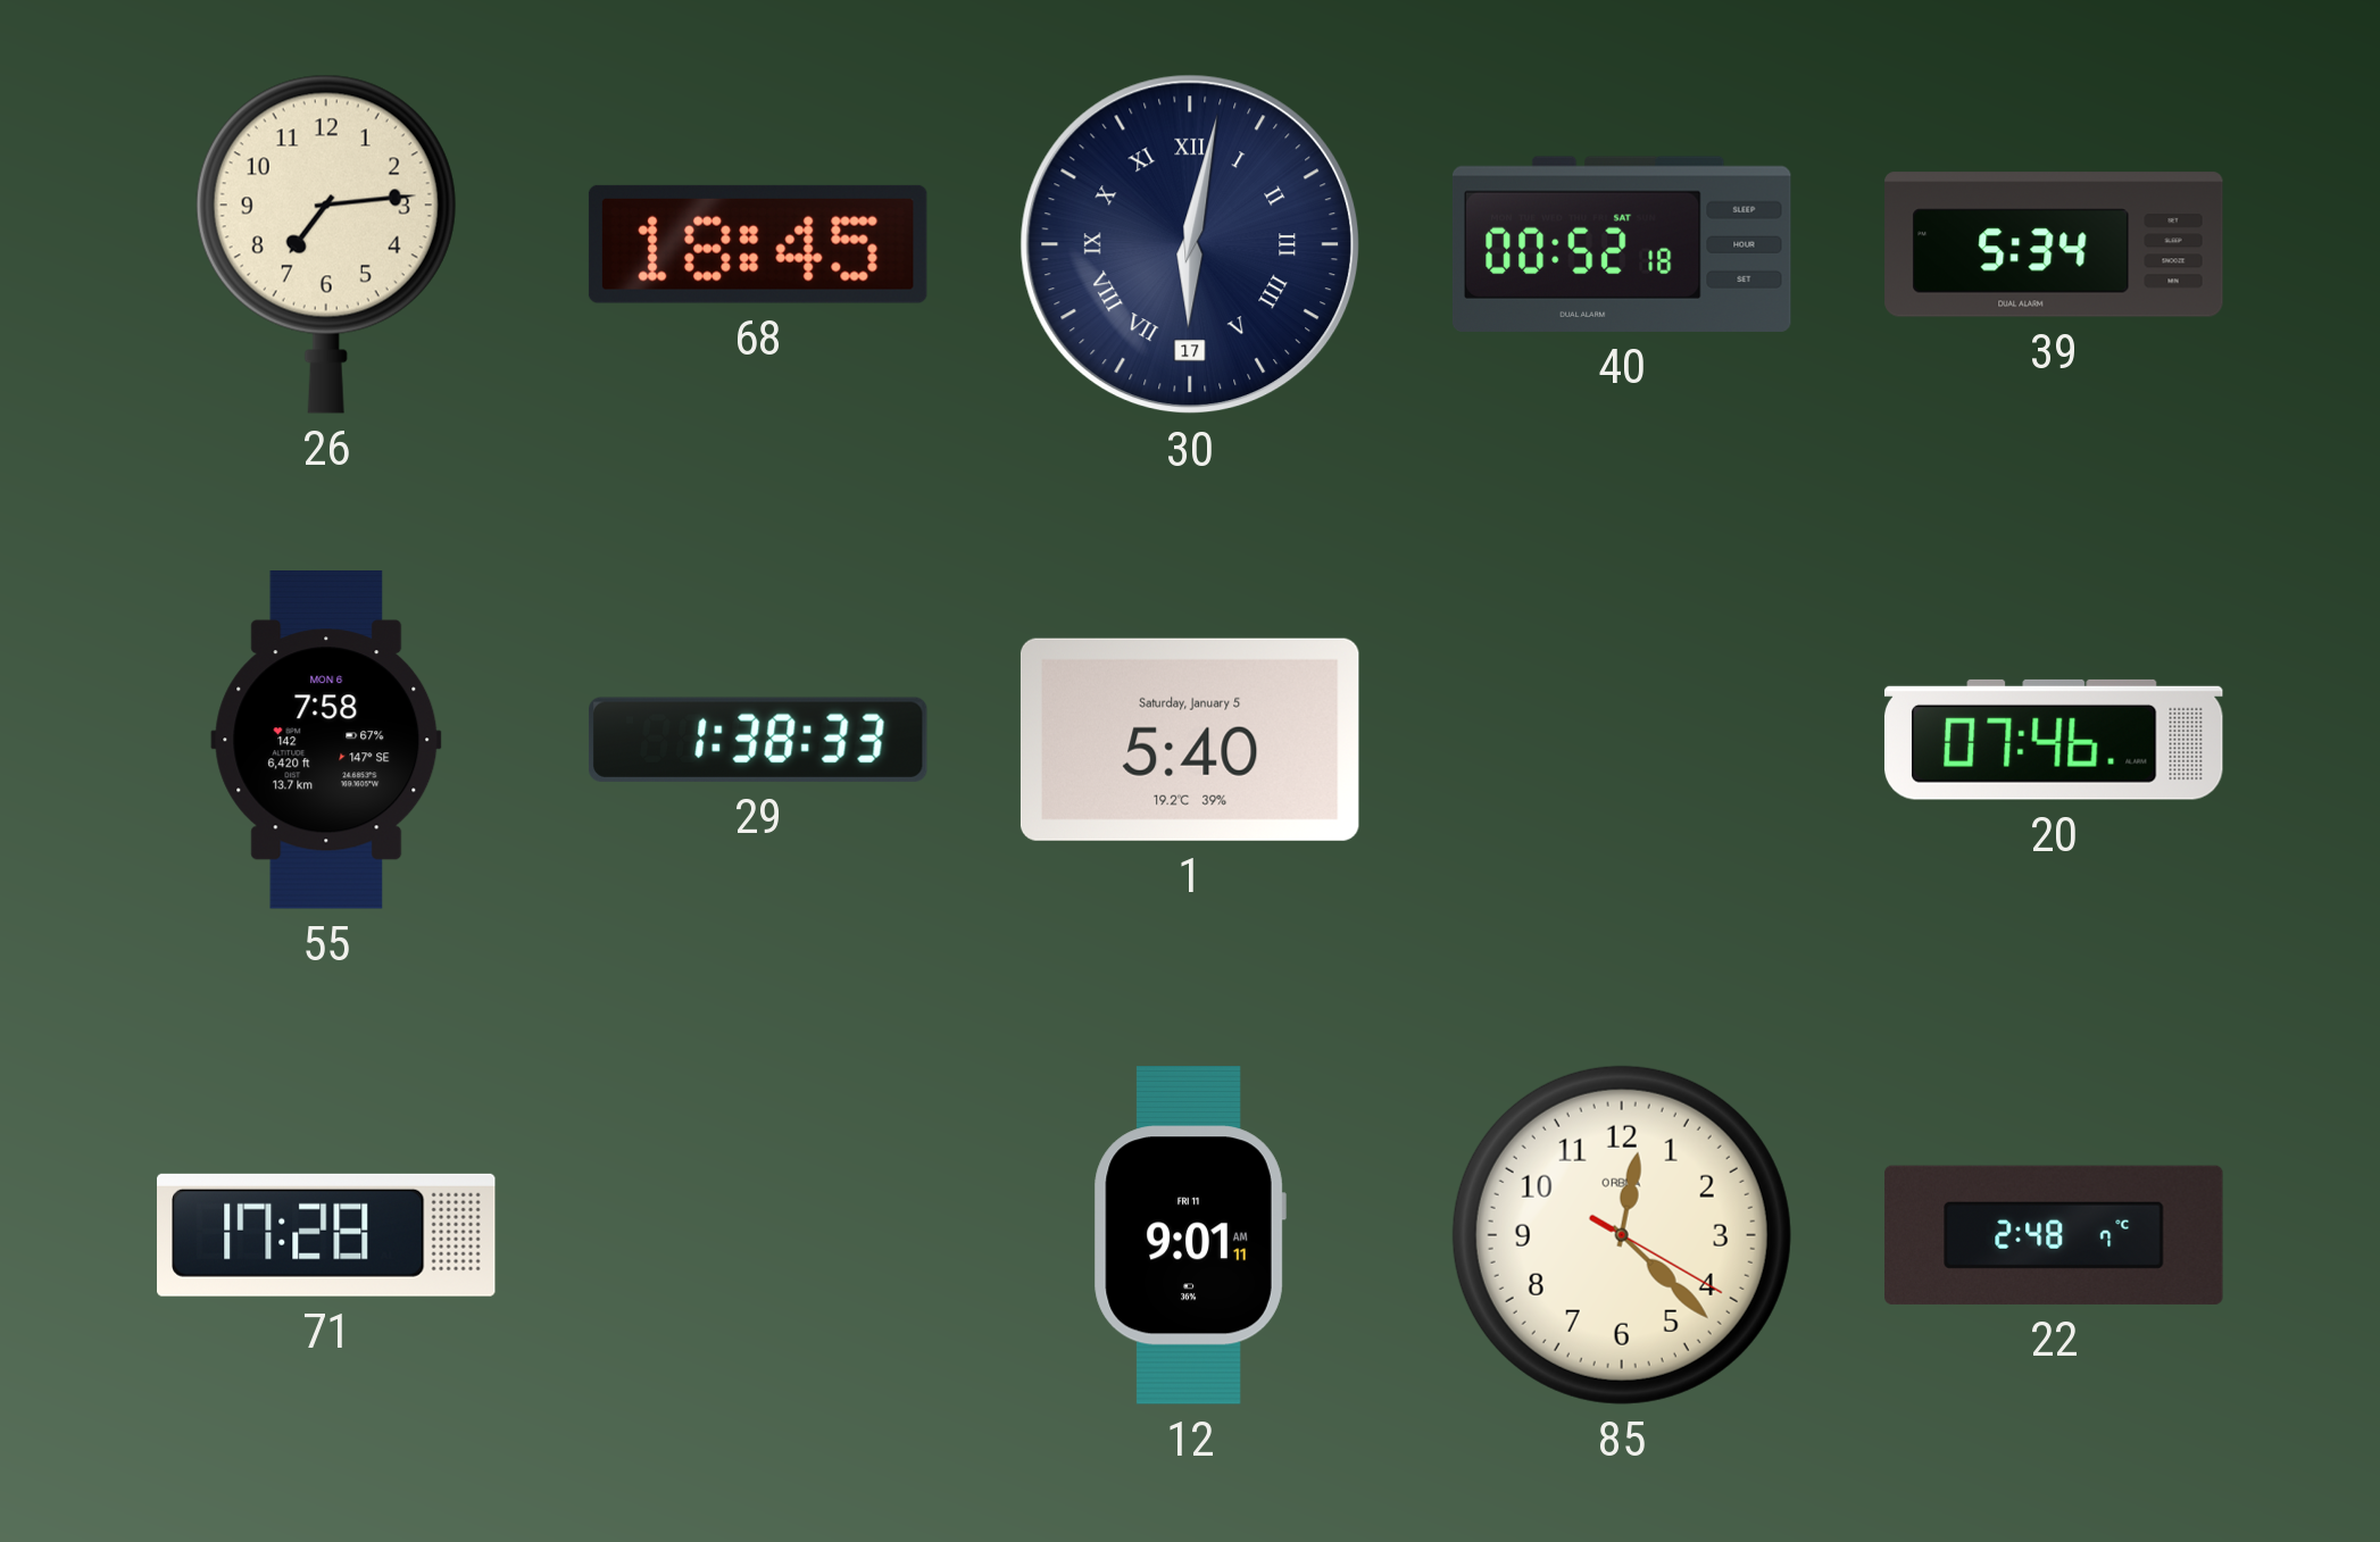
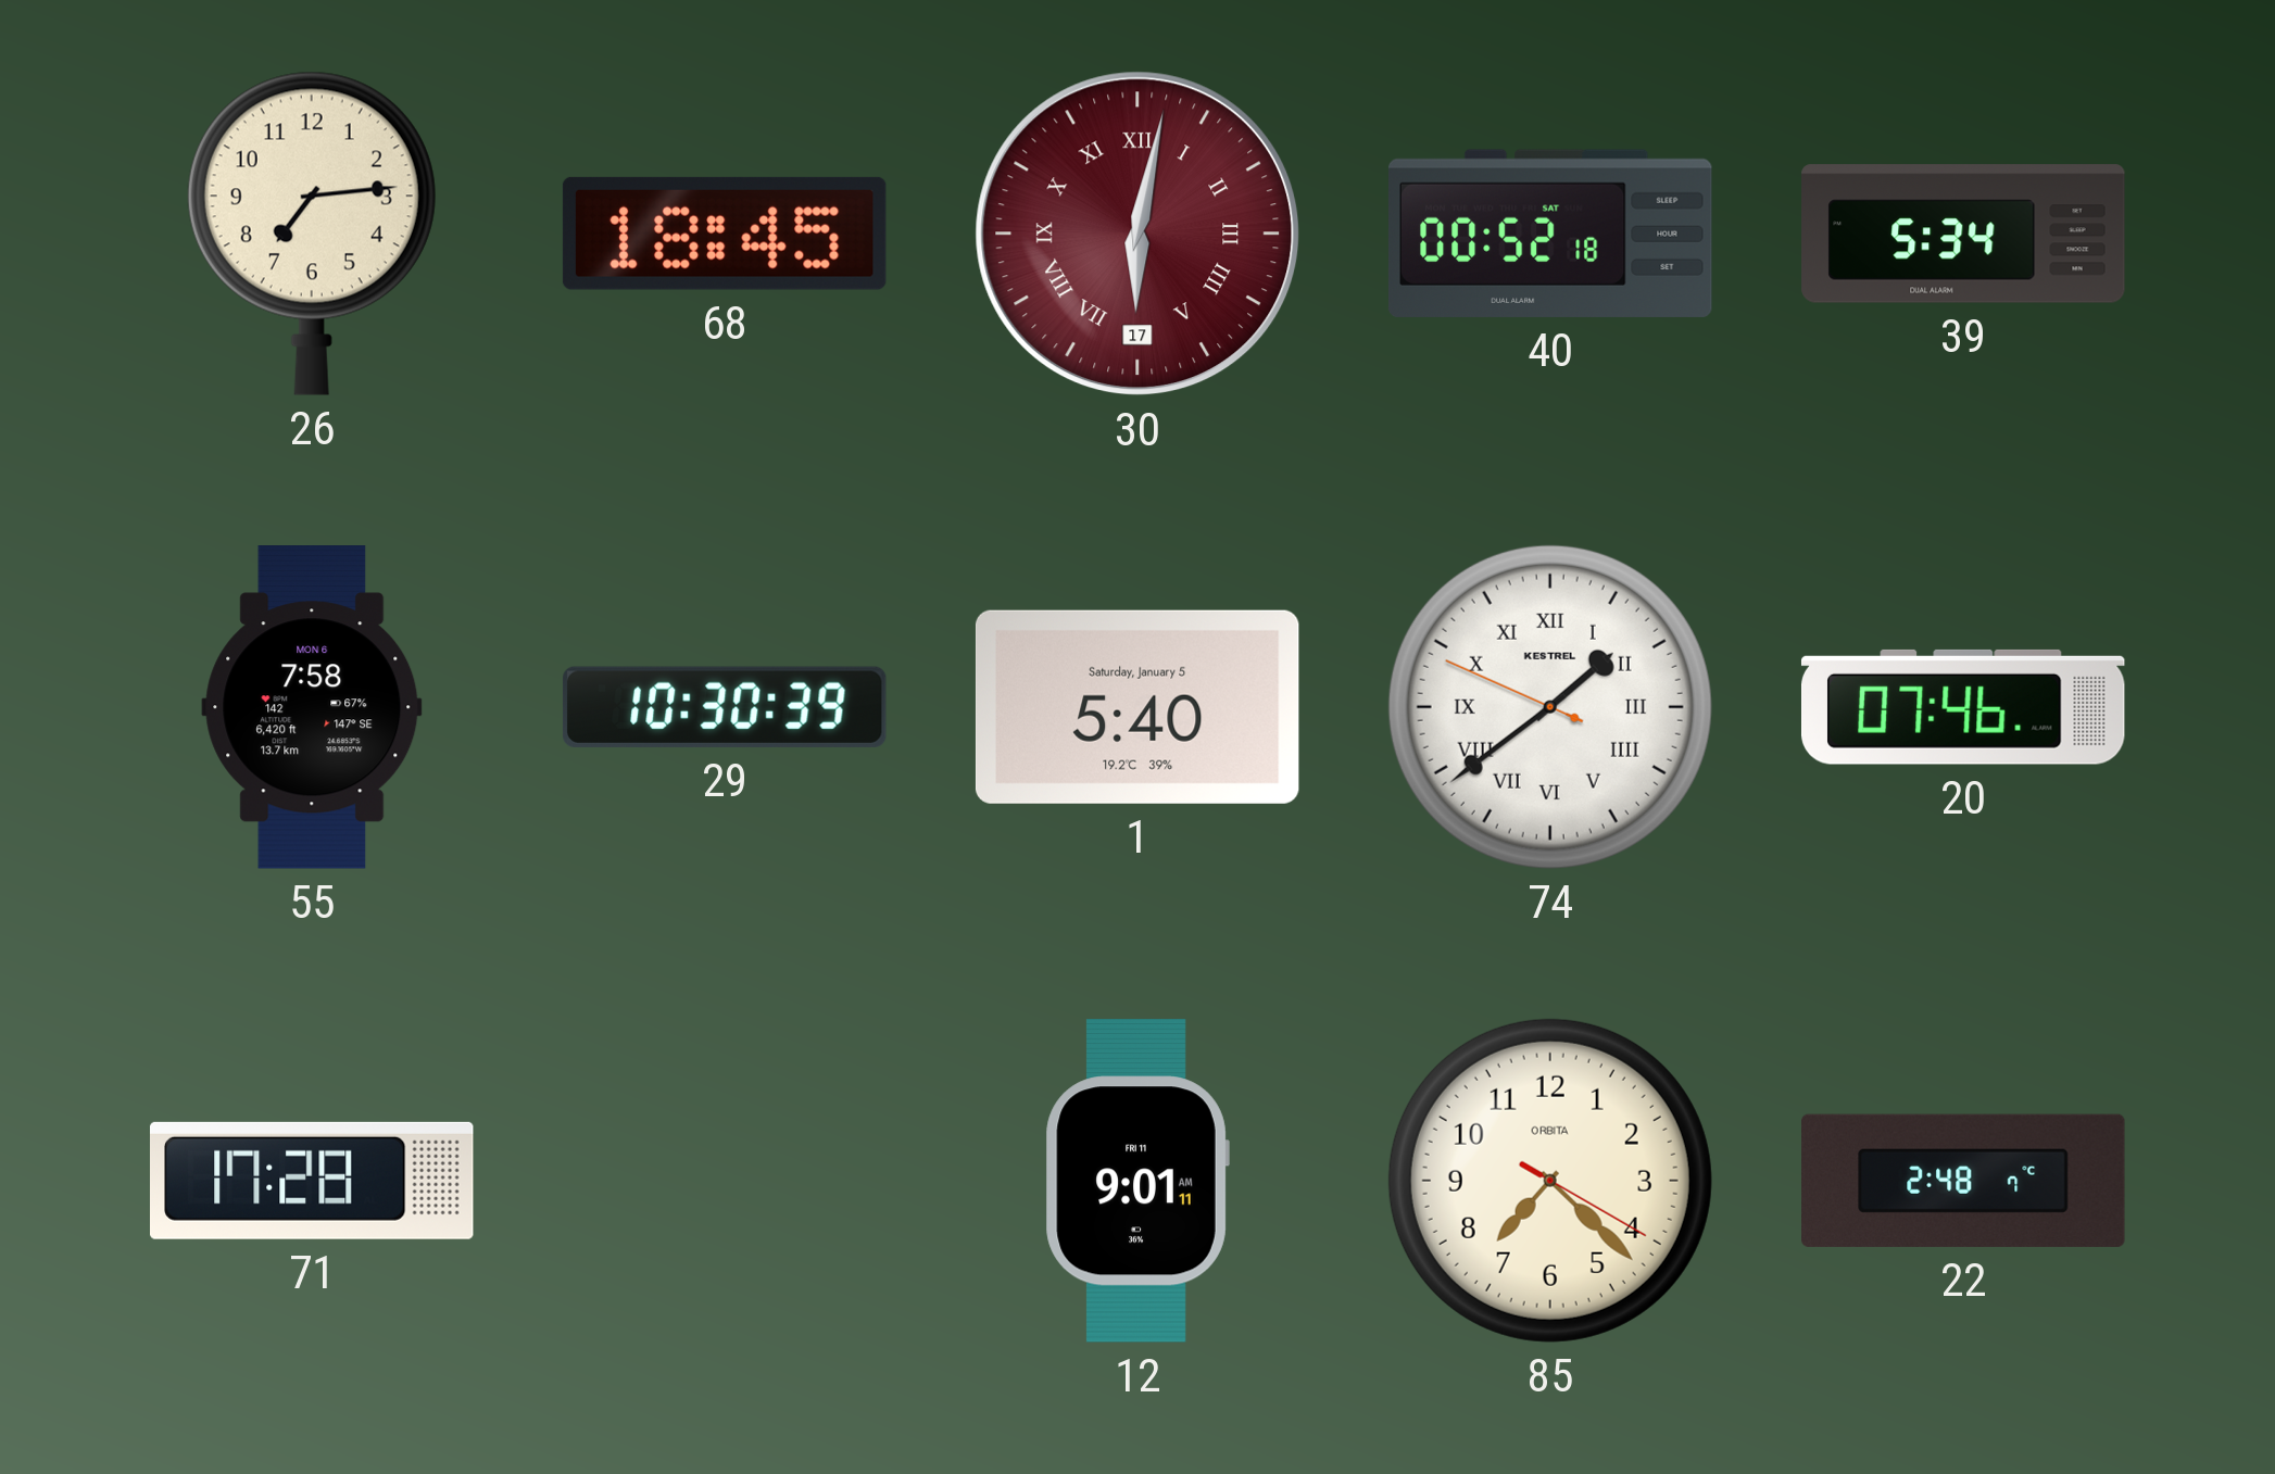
30 dial: navy -> burgundy
29: 1:38 -> 10:30
74: none -> 1:38
85: 12:22 -> 7:22
